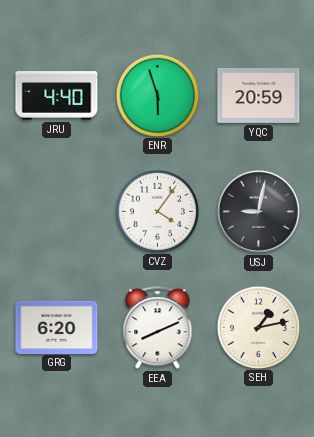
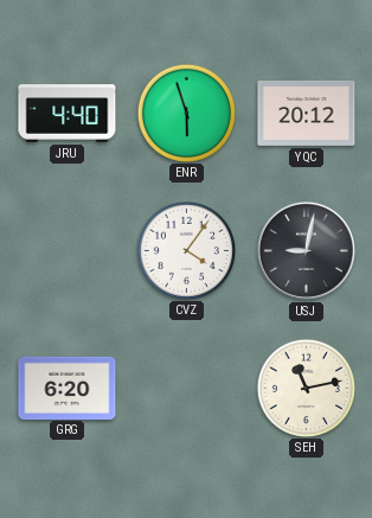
YQC: 20:59 -> 20:12
EEA: 8:11 -> none
SEH: 1:13 -> 11:13
